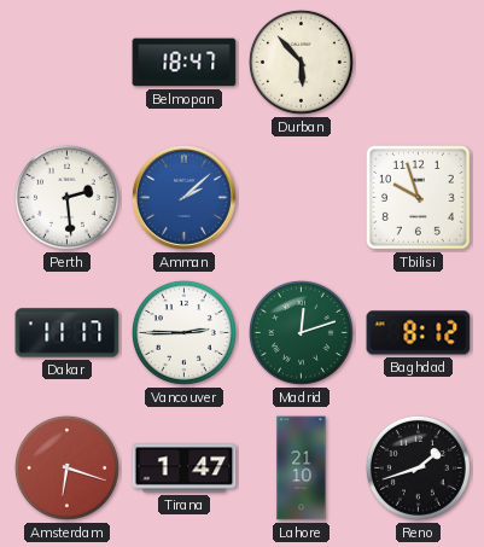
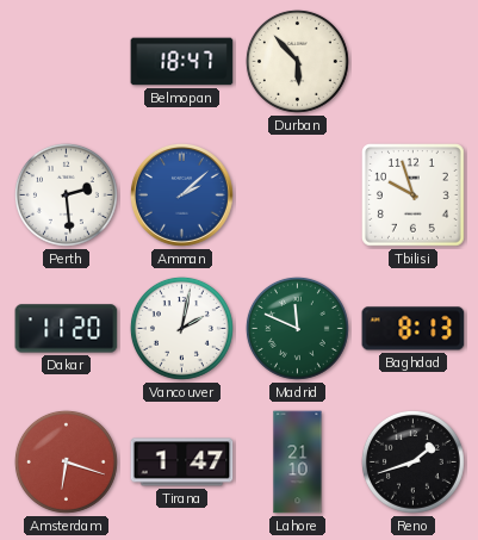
Dakar: 11:17 -> 11:20
Vancouver: 2:45 -> 2:02
Madrid: 12:12 -> 11:49
Baghdad: 8:12 -> 8:13
